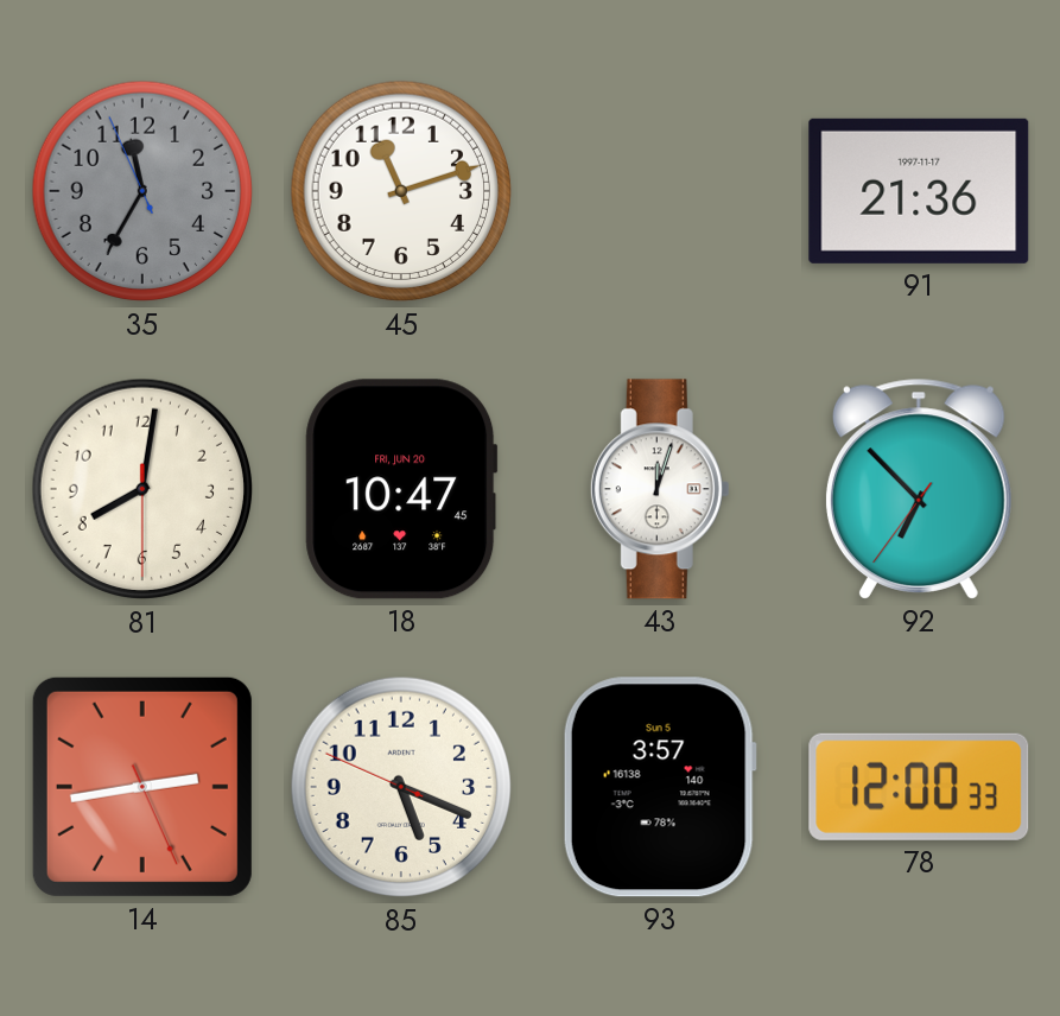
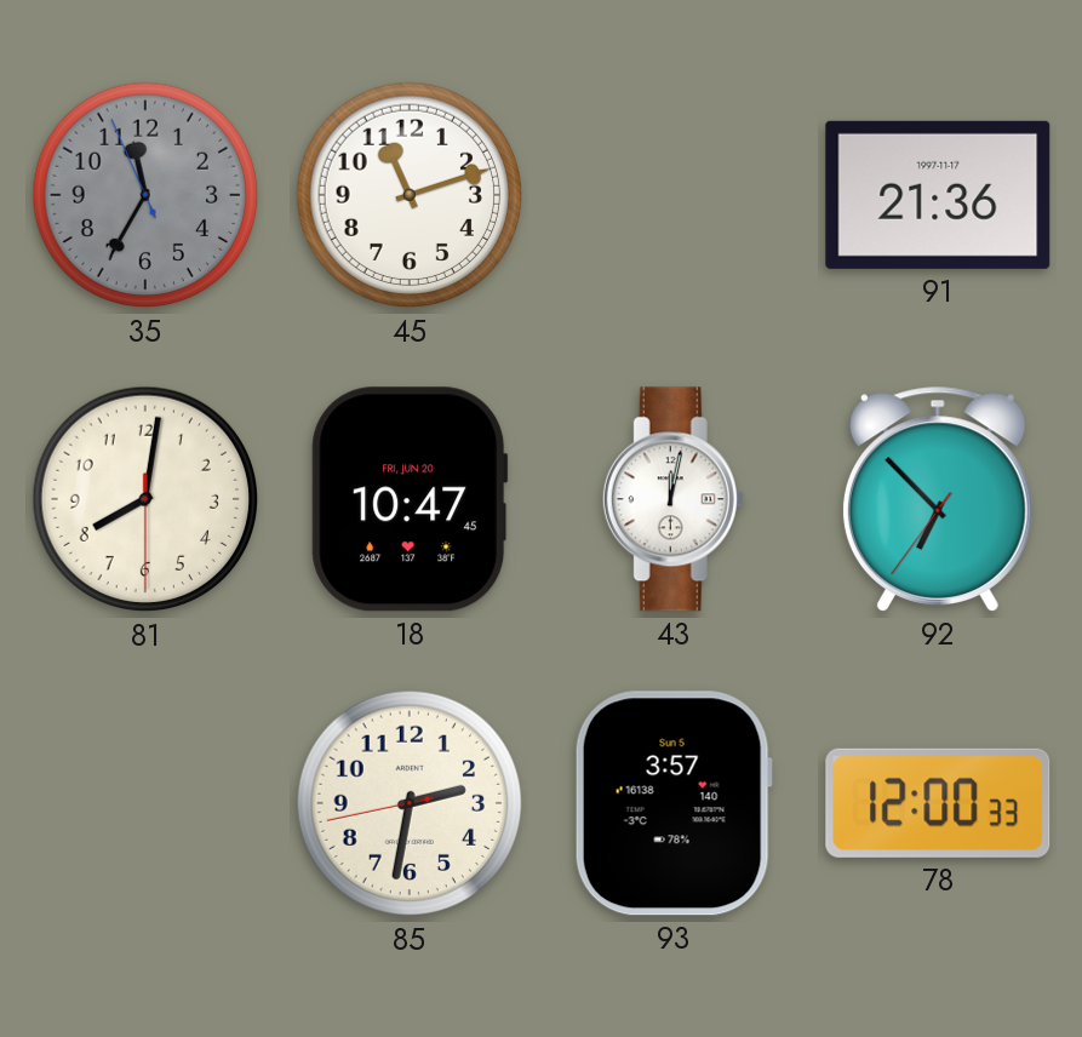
43: 12:03 -> 12:02
14: 2:43 -> none
85: 5:18 -> 2:31
